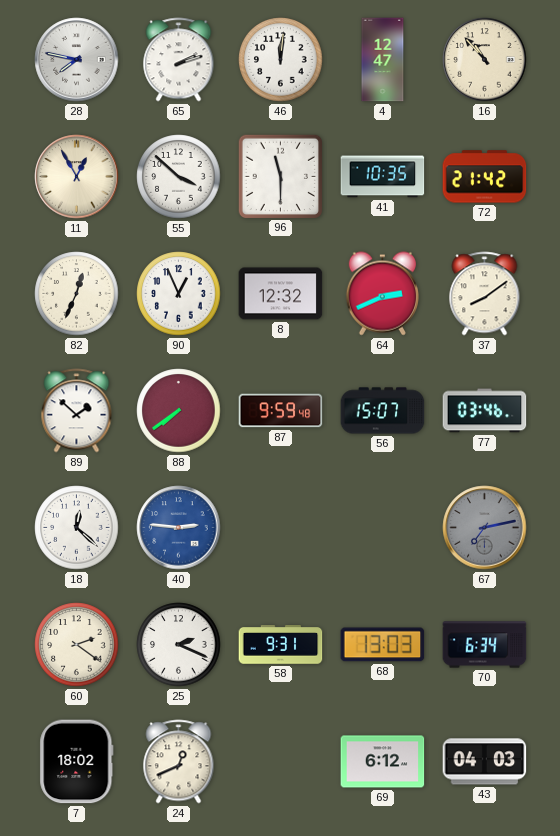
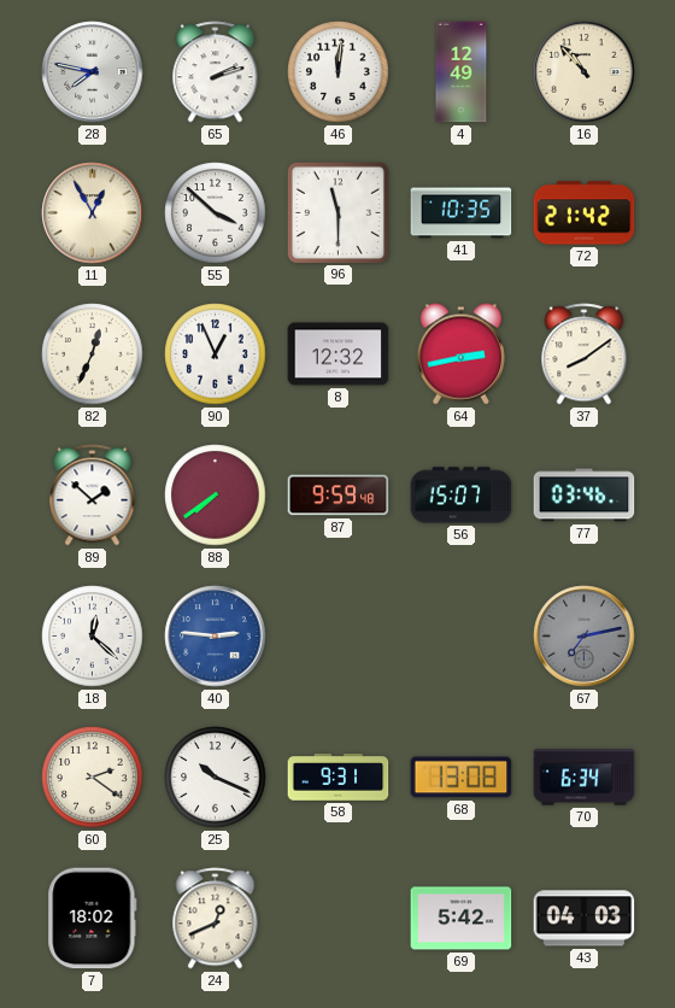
4: 12:47 -> 12:49
64: 2:41 -> 2:43
25: 2:19 -> 10:19
68: 13:03 -> 13:08
69: 6:12 -> 5:42
